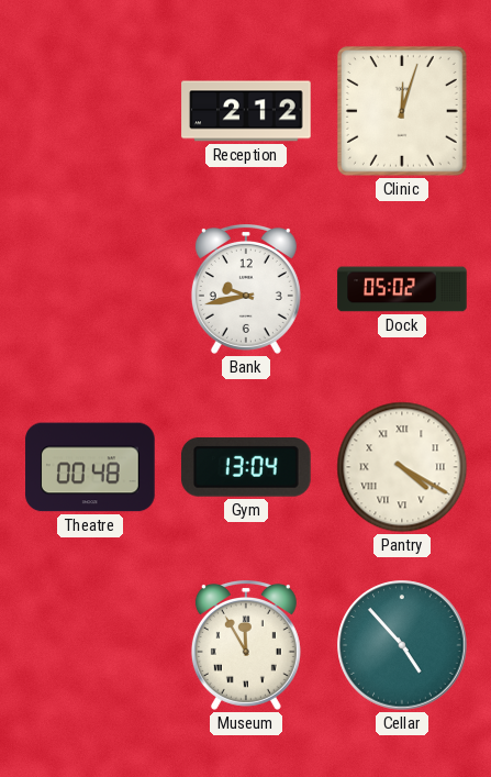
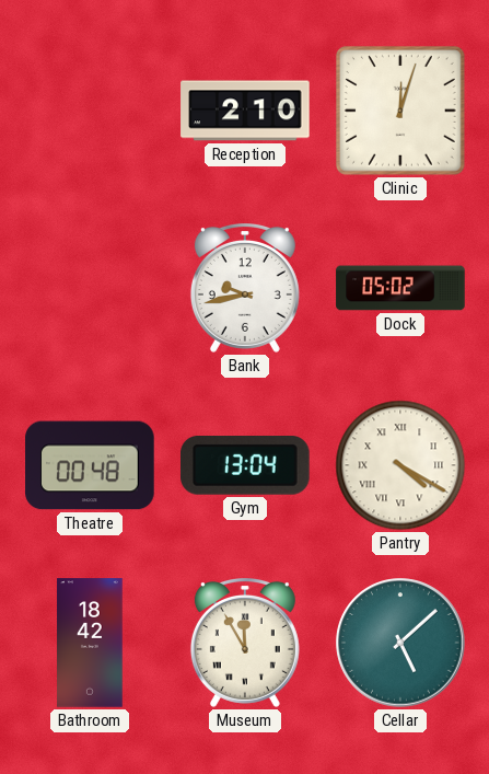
Reception: 2:12 -> 2:10
Bathroom: none -> 18:42
Cellar: 4:53 -> 5:08
